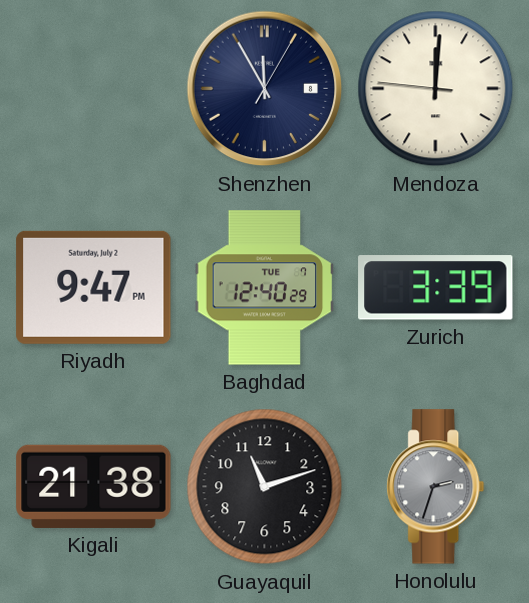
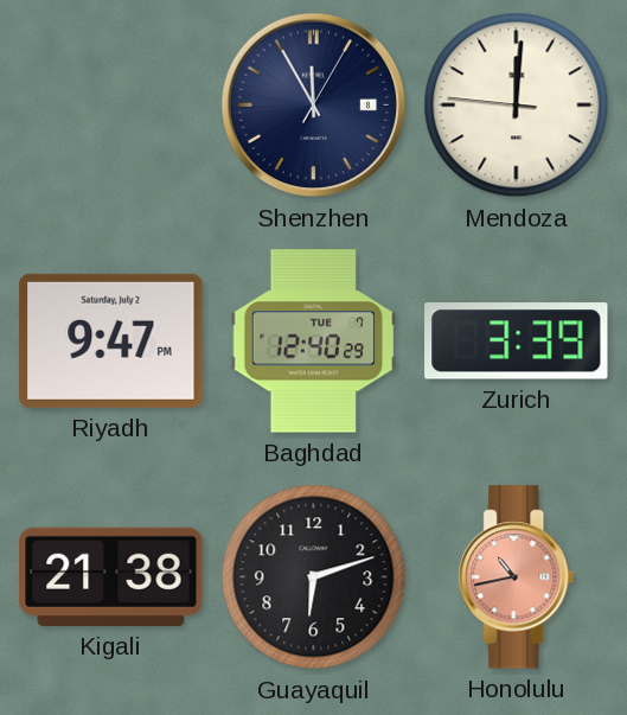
Guayaquil: 11:12 -> 6:12
Honolulu: 2:33 -> 10:43
Honolulu dial: grey -> salmon
